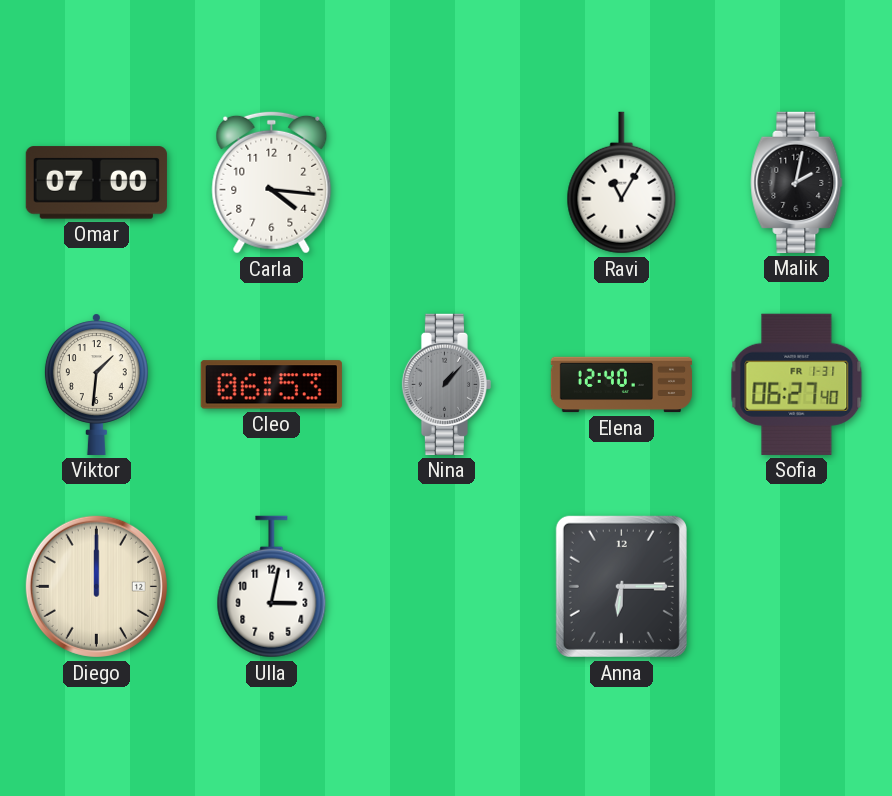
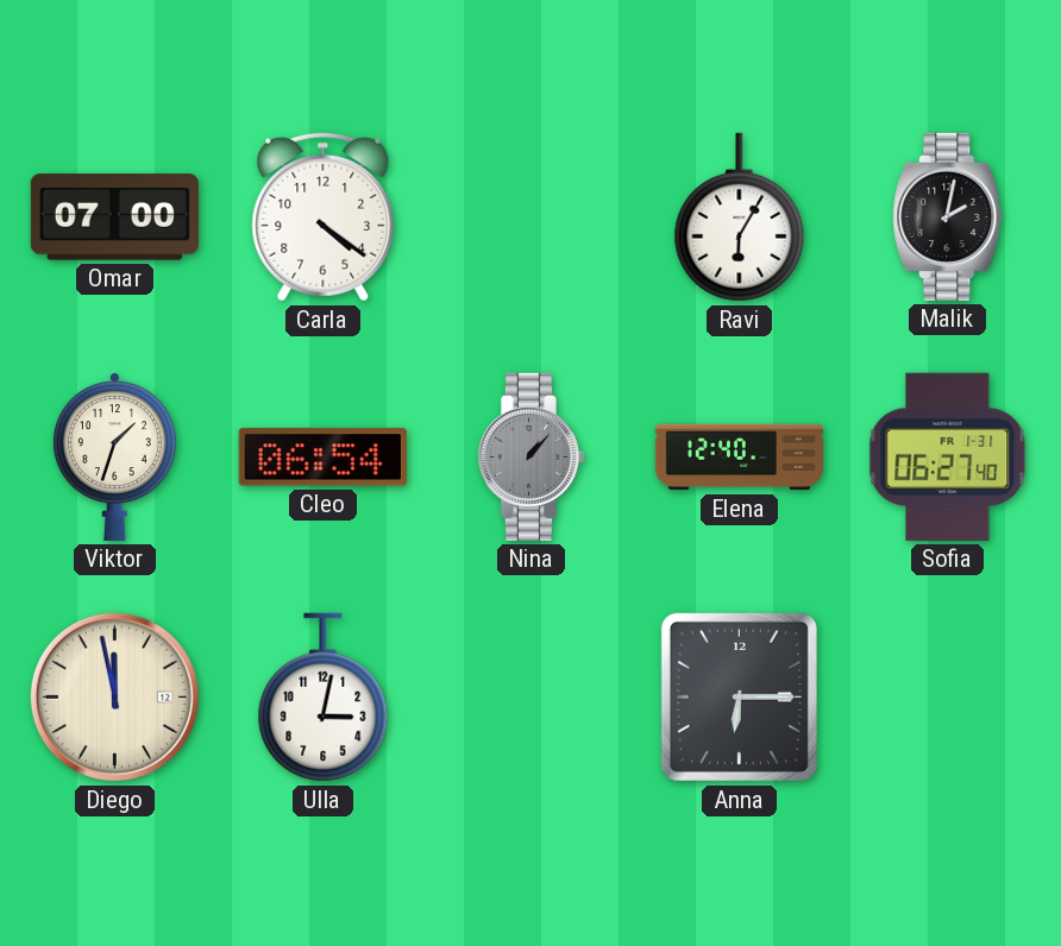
Carla: 4:16 -> 4:21
Ravi: 11:05 -> 6:05
Viktor: 1:31 -> 1:33
Cleo: 06:53 -> 06:54
Diego: 12:00 -> 11:58
